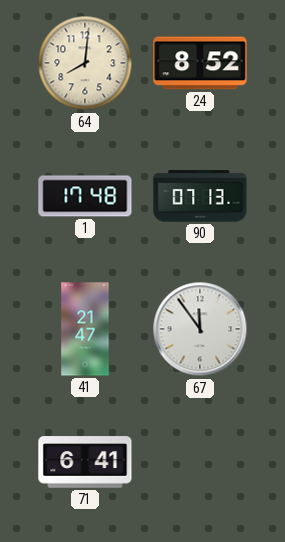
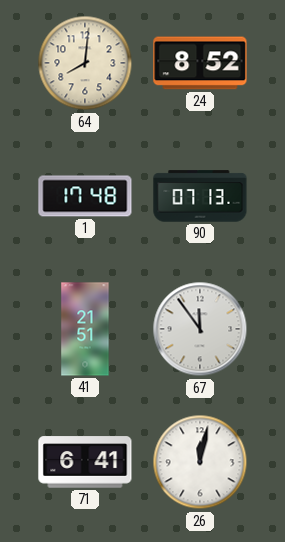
41: 21:47 -> 21:51
26: none -> 12:02
